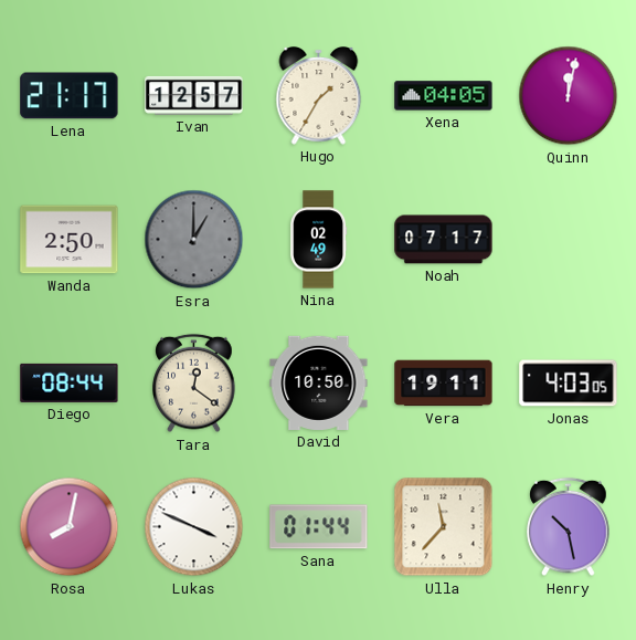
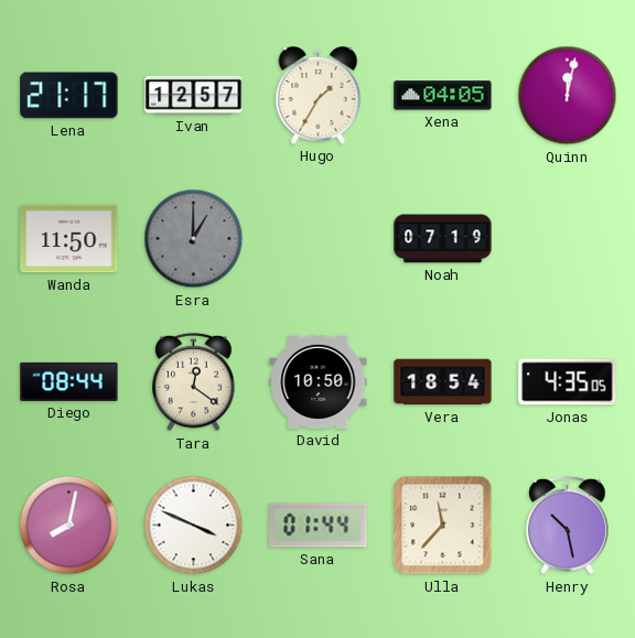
Wanda: 2:50 -> 11:50
Nina: 02:49 -> none
Noah: 07:17 -> 07:19
Vera: 19:11 -> 18:54
Jonas: 4:03 -> 4:35
